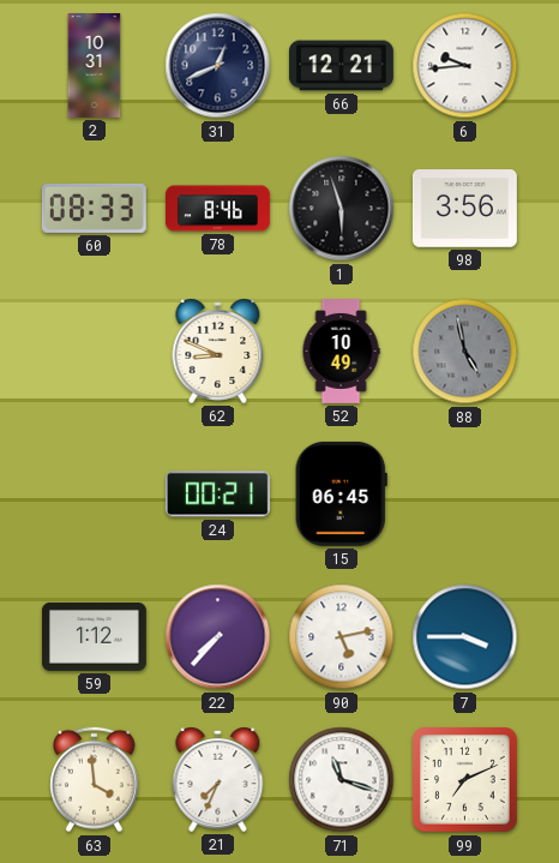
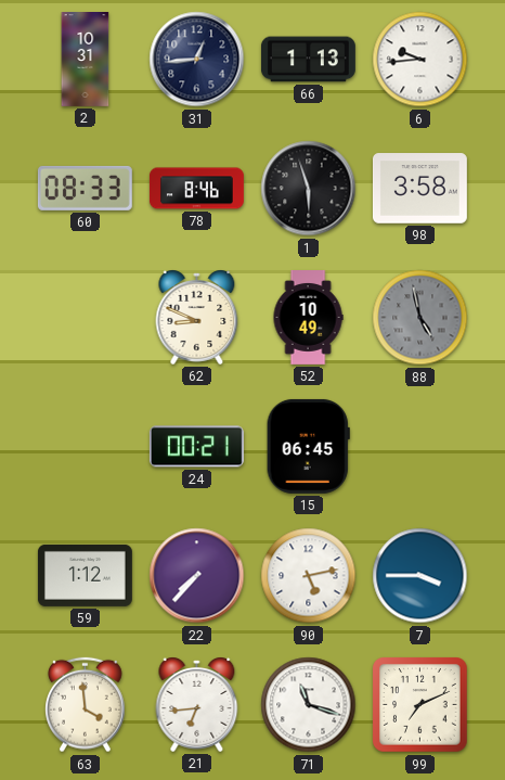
31: 12:41 -> 12:44
66: 12:21 -> 1:13
98: 3:56 -> 3:58
21: 7:34 -> 6:44
